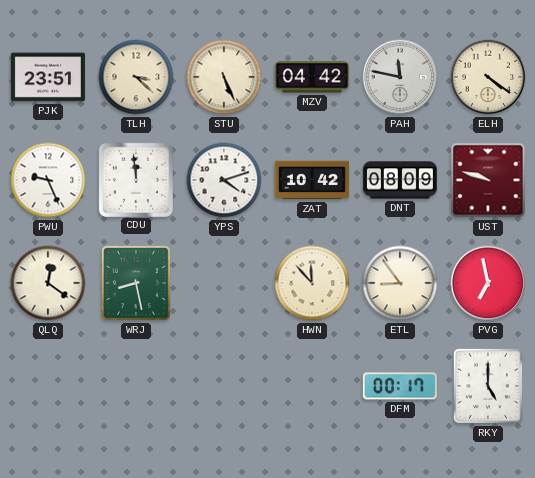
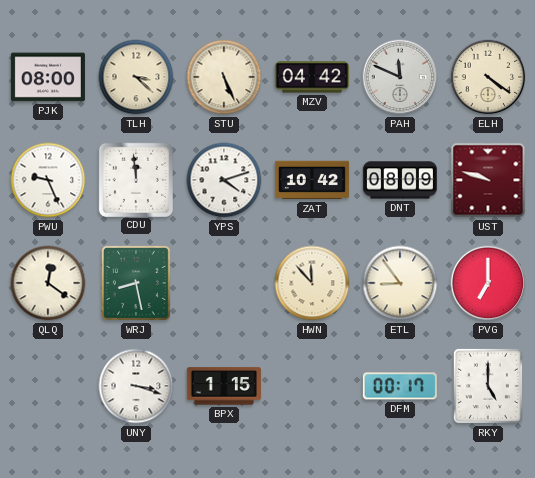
PJK: 23:51 -> 08:00
PAH: 11:47 -> 11:49
PVG: 6:58 -> 7:00
UNY: none -> 3:18
BPX: none -> 1:15
